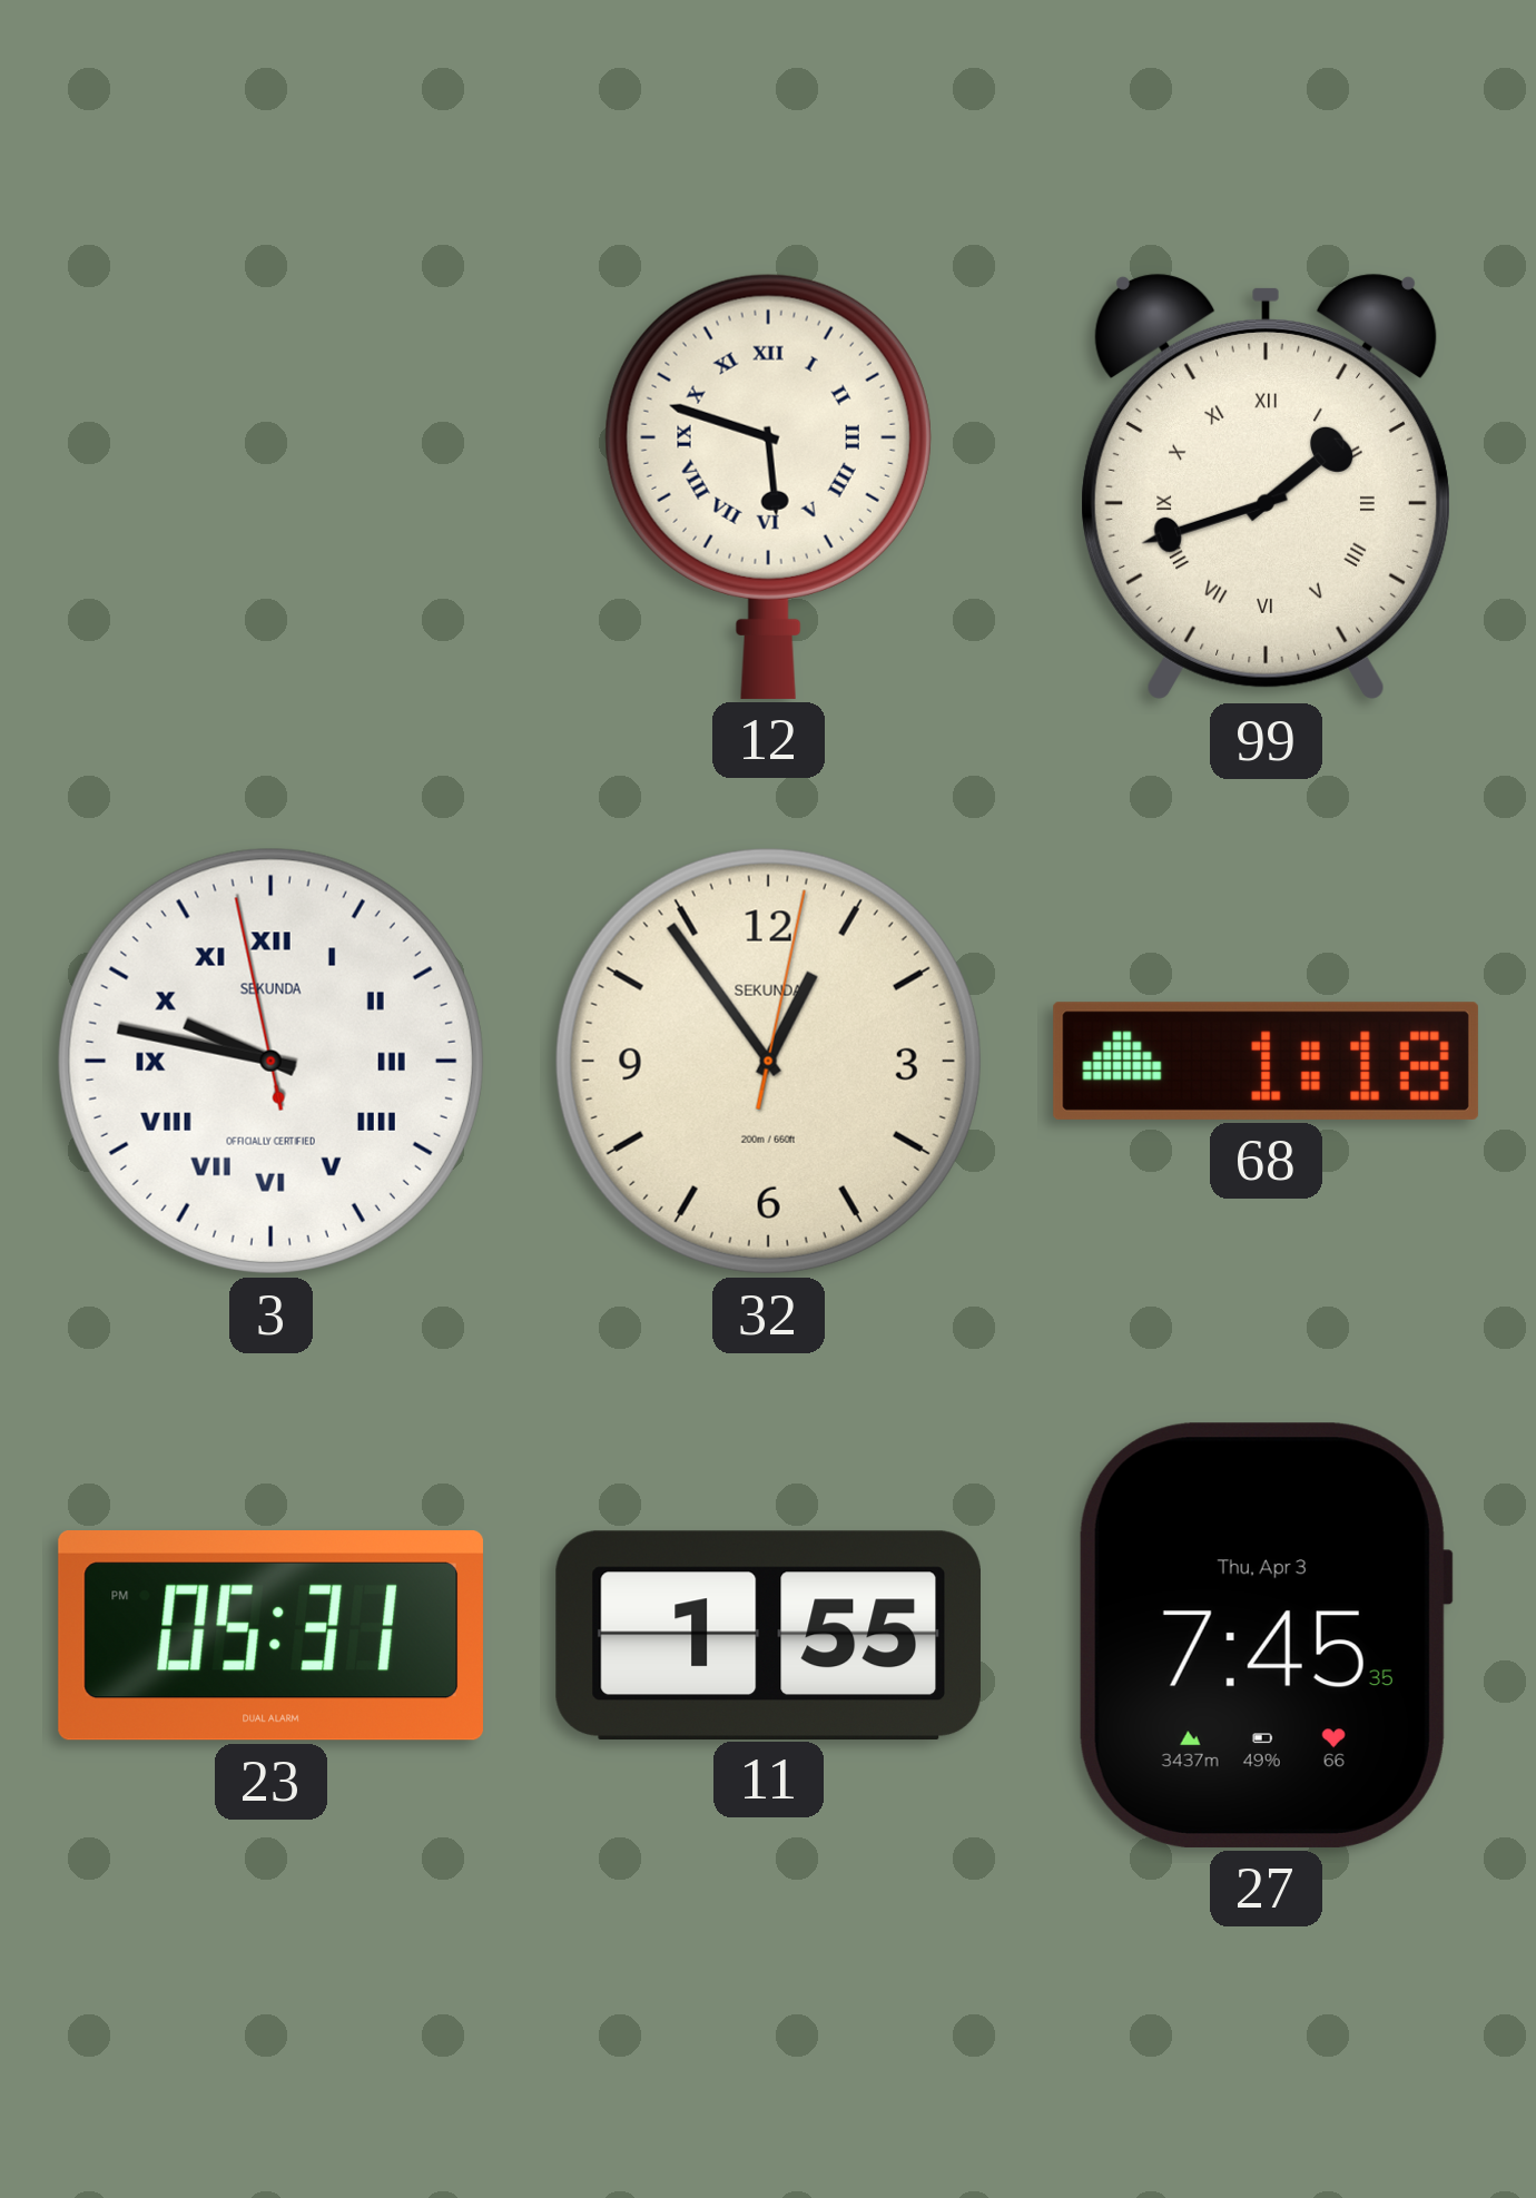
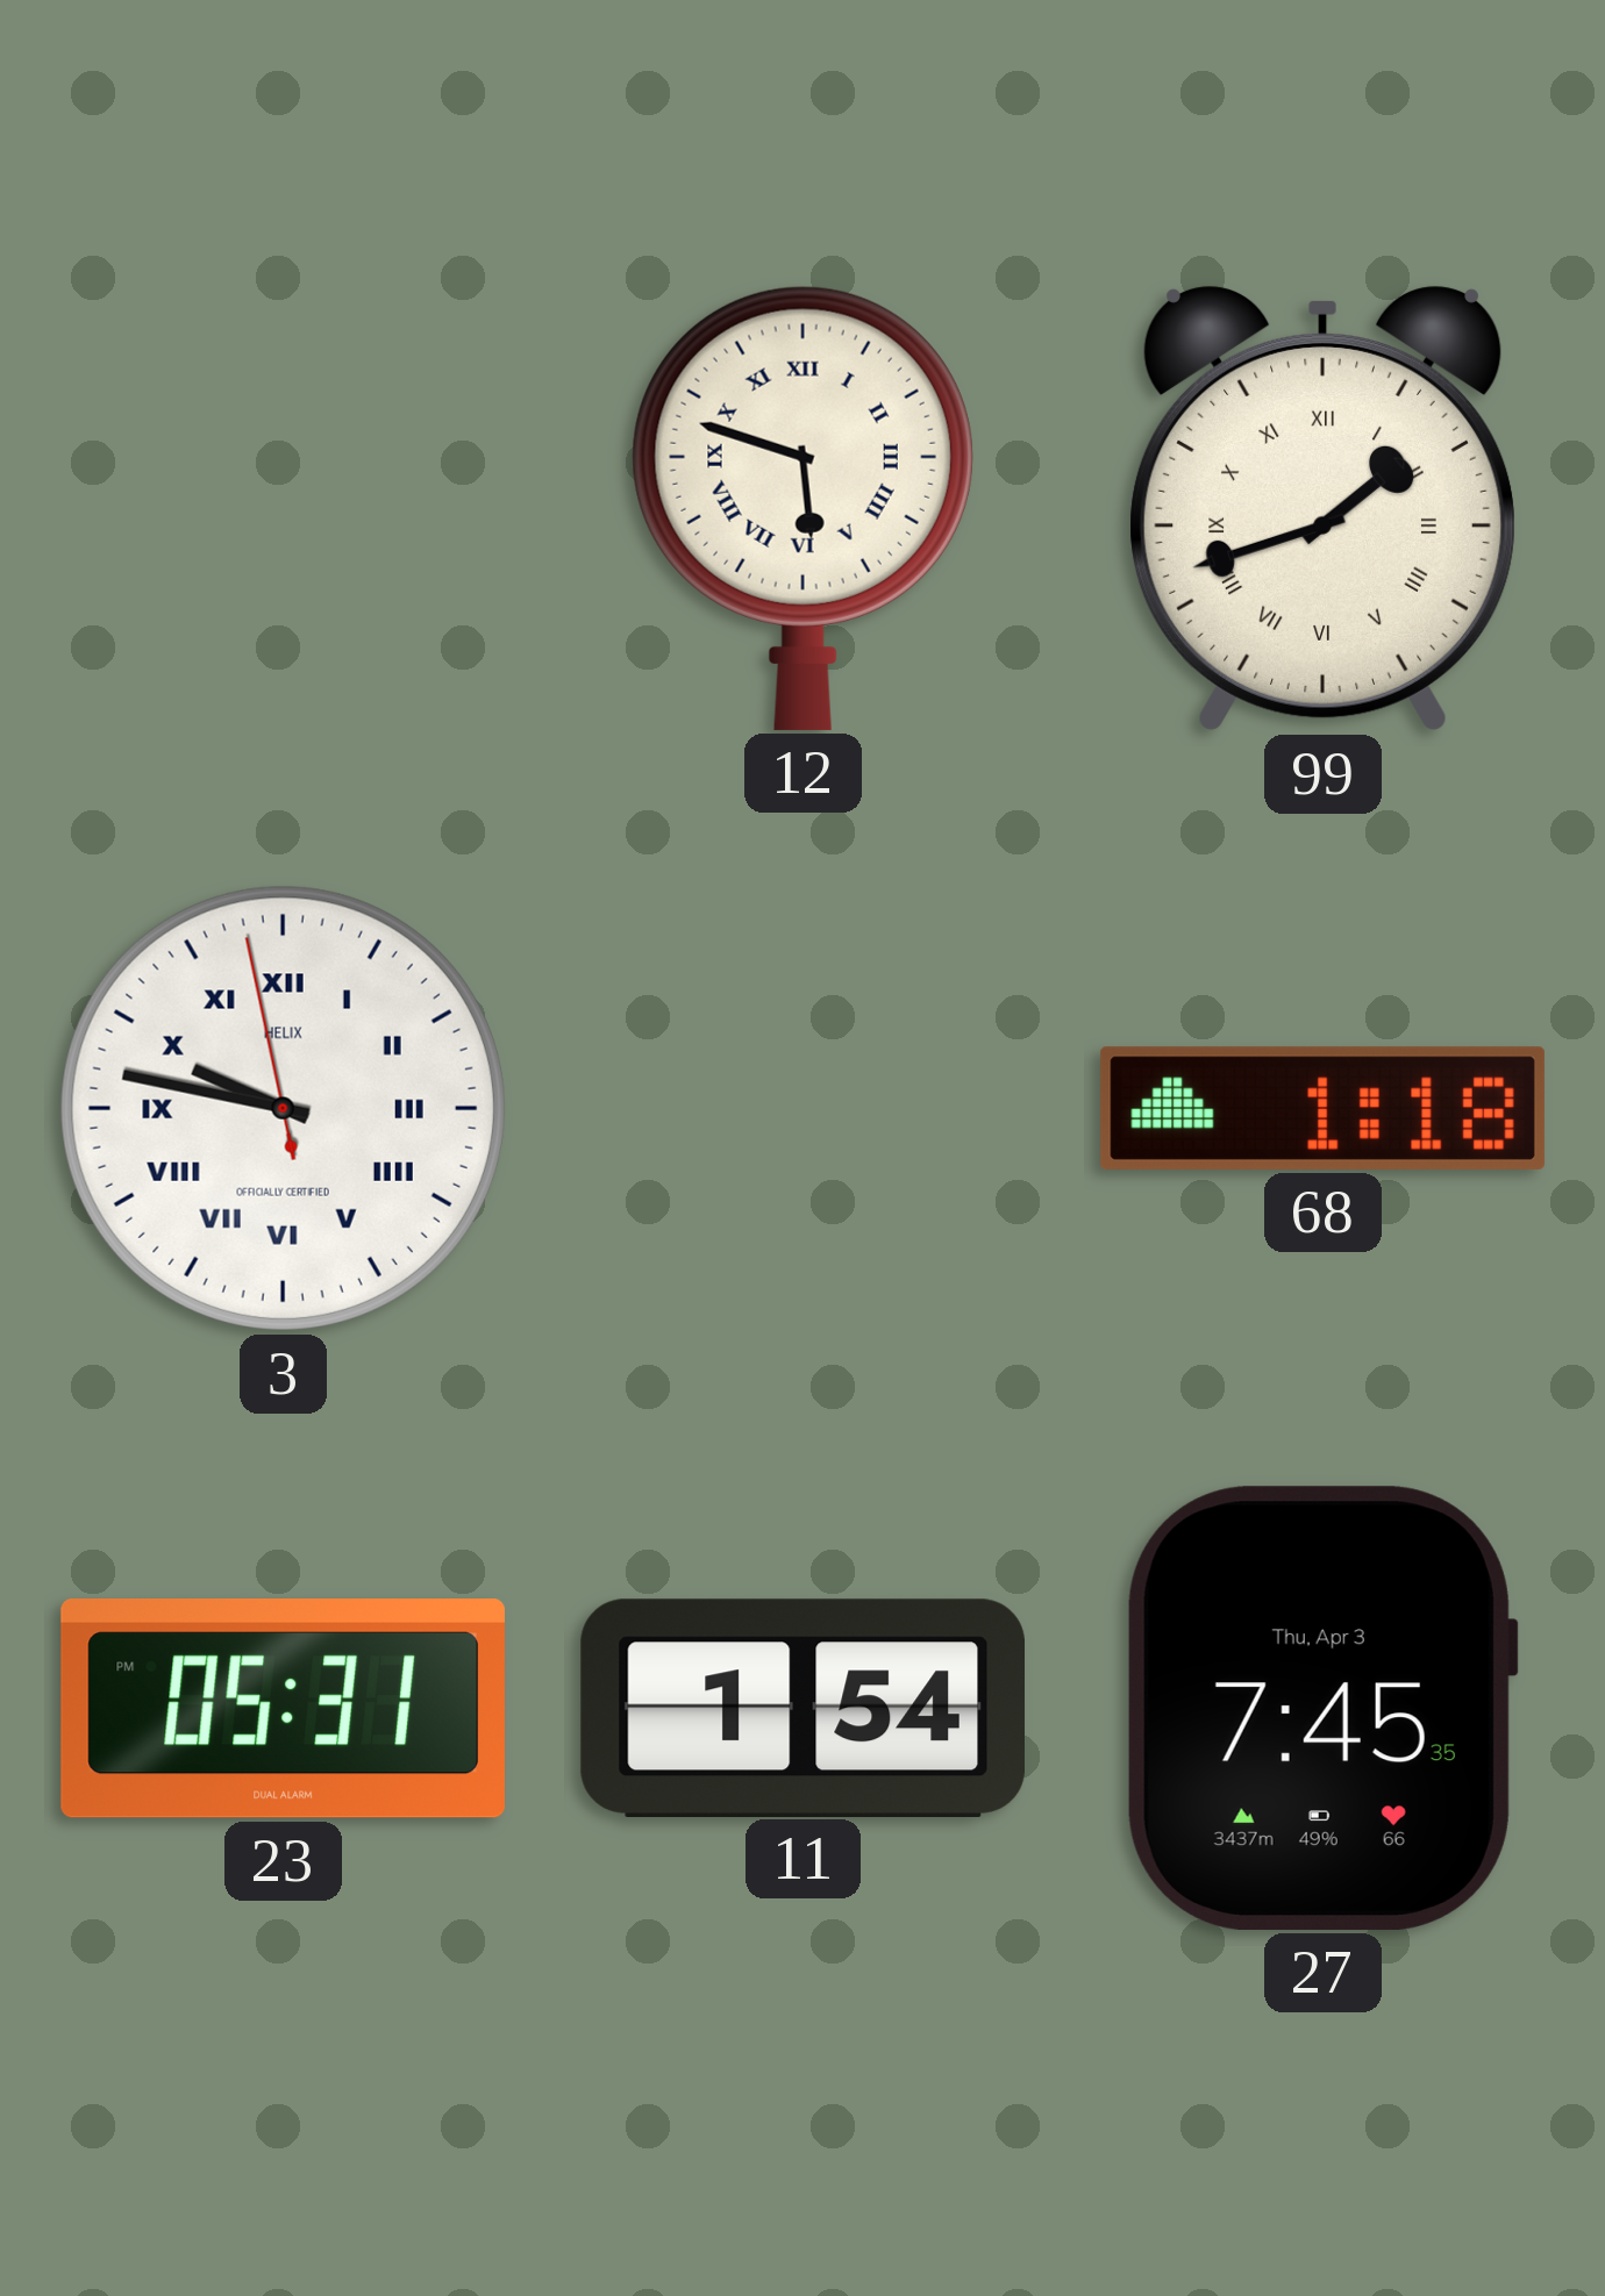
3 brand: SEKUNDA -> HELIX
32: 12:54 -> none
11: 1:55 -> 1:54
